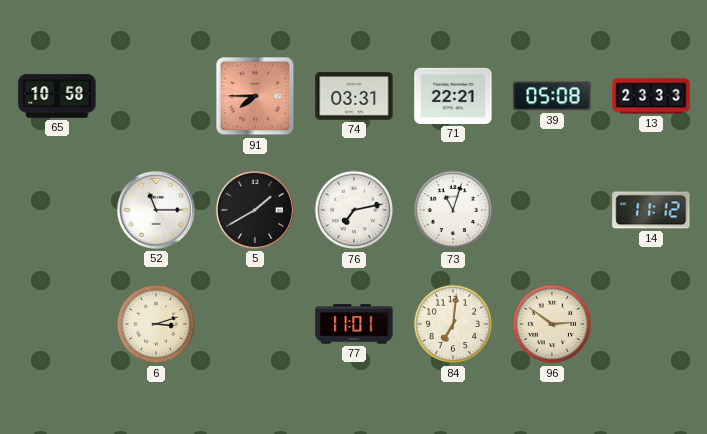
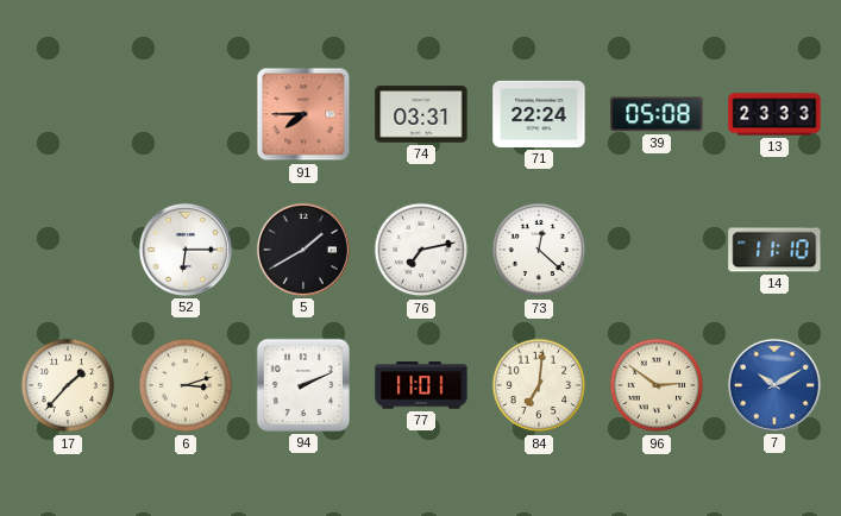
65: 10:58 -> none
71: 22:21 -> 22:24
52: 11:15 -> 6:15
73: 11:03 -> 12:22
14: 11:12 -> 11:10
17: none -> 1:37
94: none -> 2:11
7: none -> 10:10
